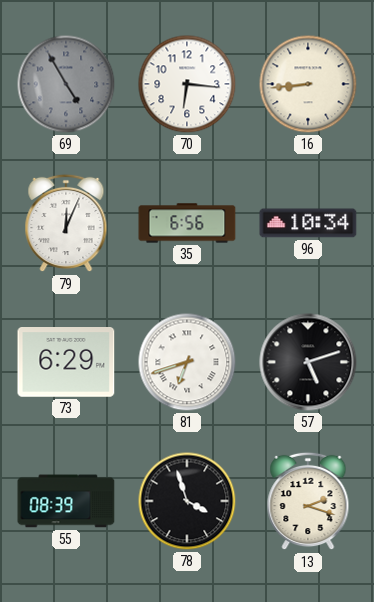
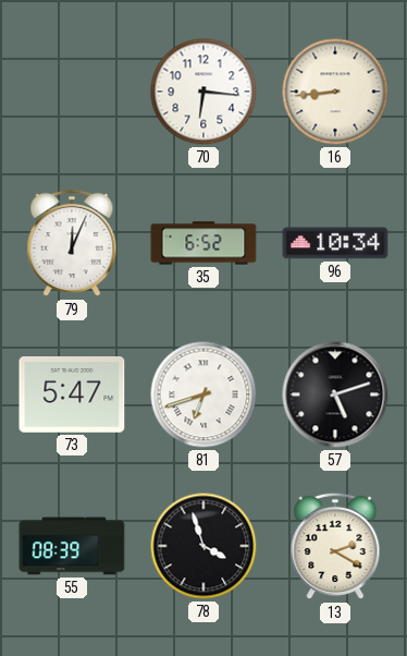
69: 4:55 -> none
35: 6:56 -> 6:52
73: 6:29 -> 5:47
13: 2:18 -> 2:20
